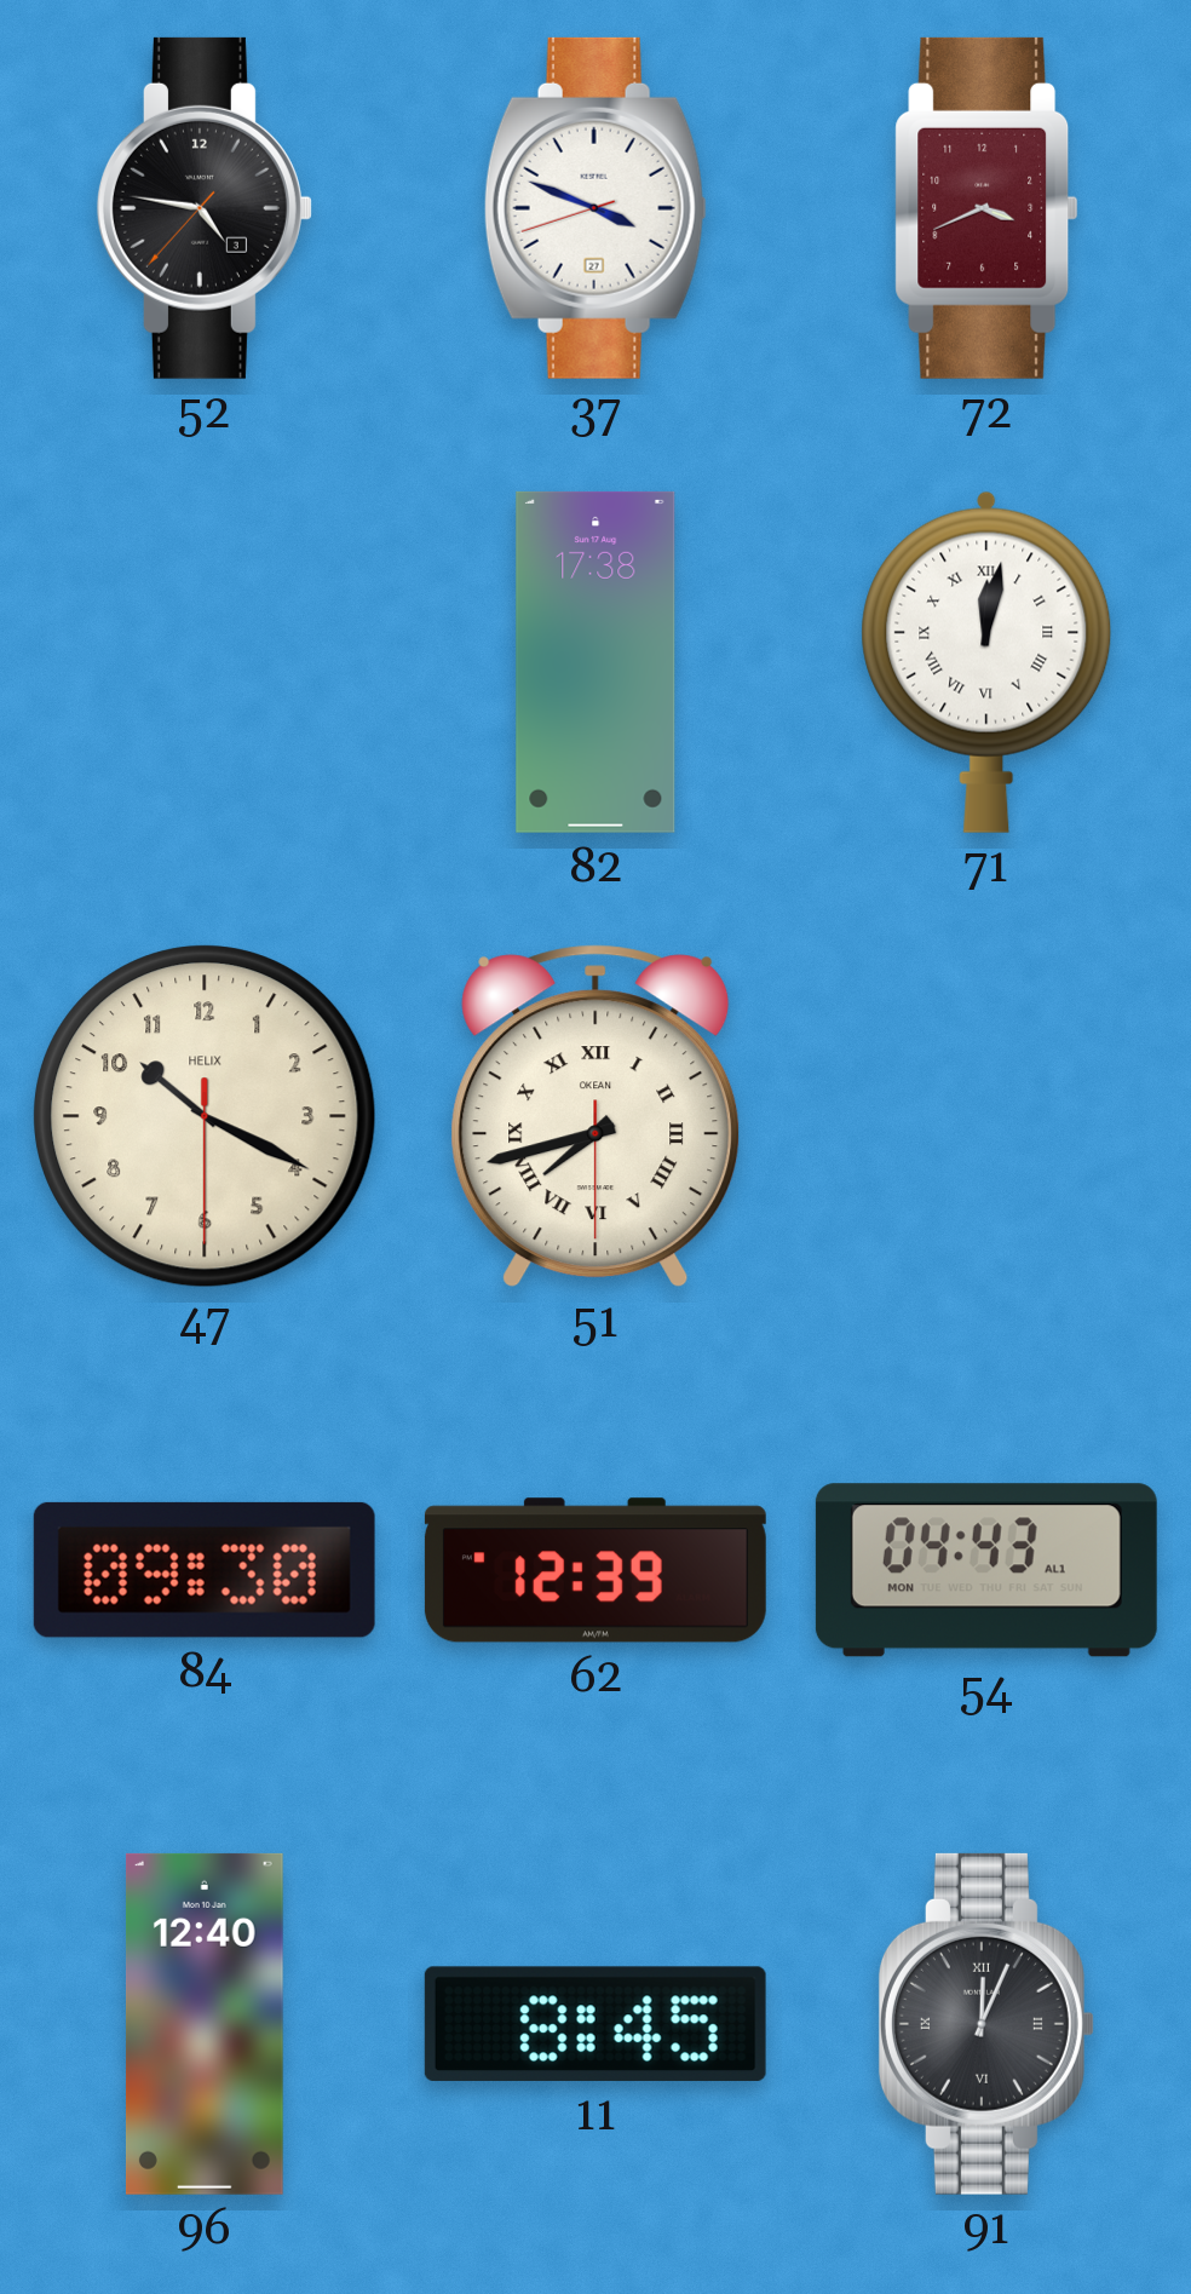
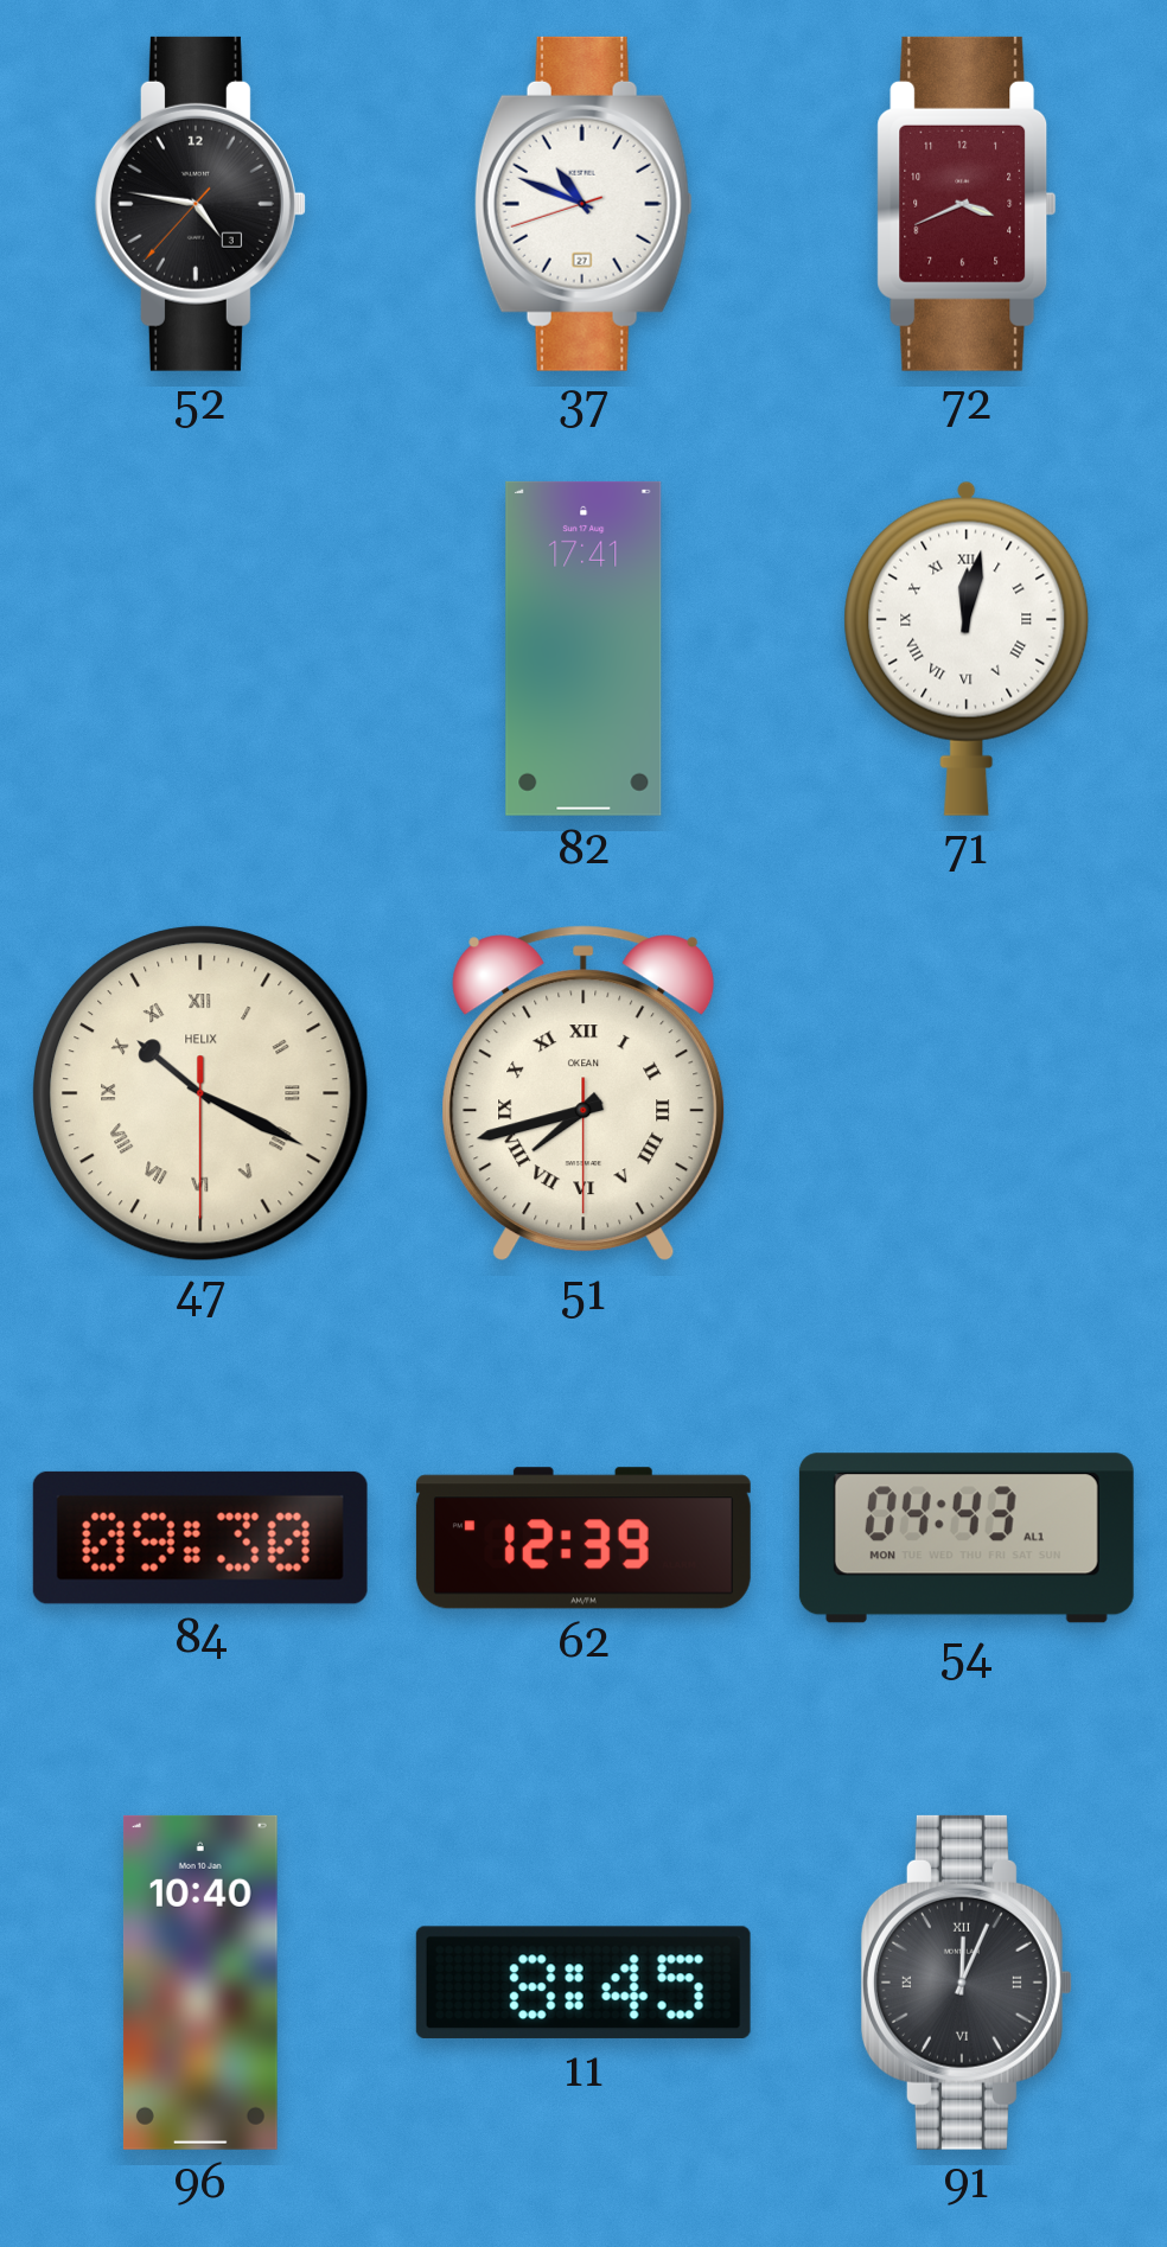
37: 3:48 -> 10:48
82: 17:38 -> 17:41
47 numerals: Arabic -> Roman
96: 12:40 -> 10:40
